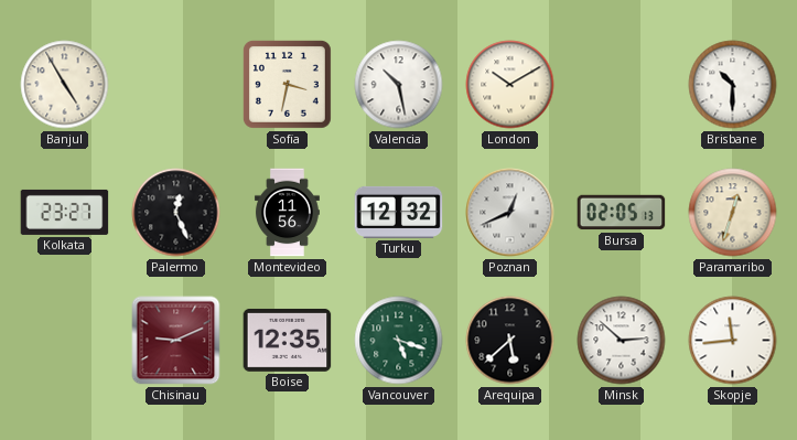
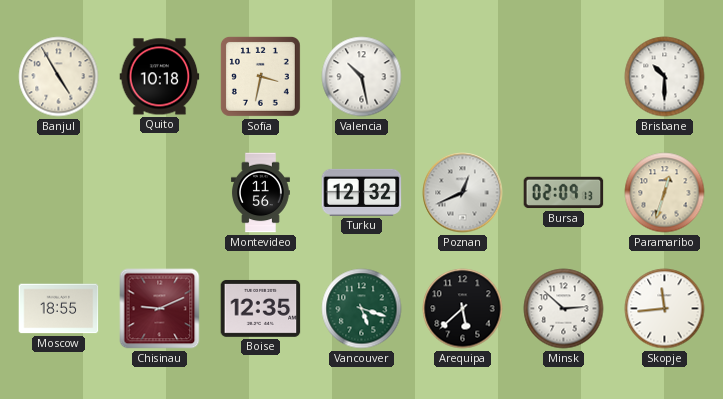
Quito: none -> 10:18
London: 10:10 -> none
Kolkata: 23:27 -> none
Palermo: 12:26 -> none
Bursa: 02:05 -> 02:09
Moscow: none -> 18:55
